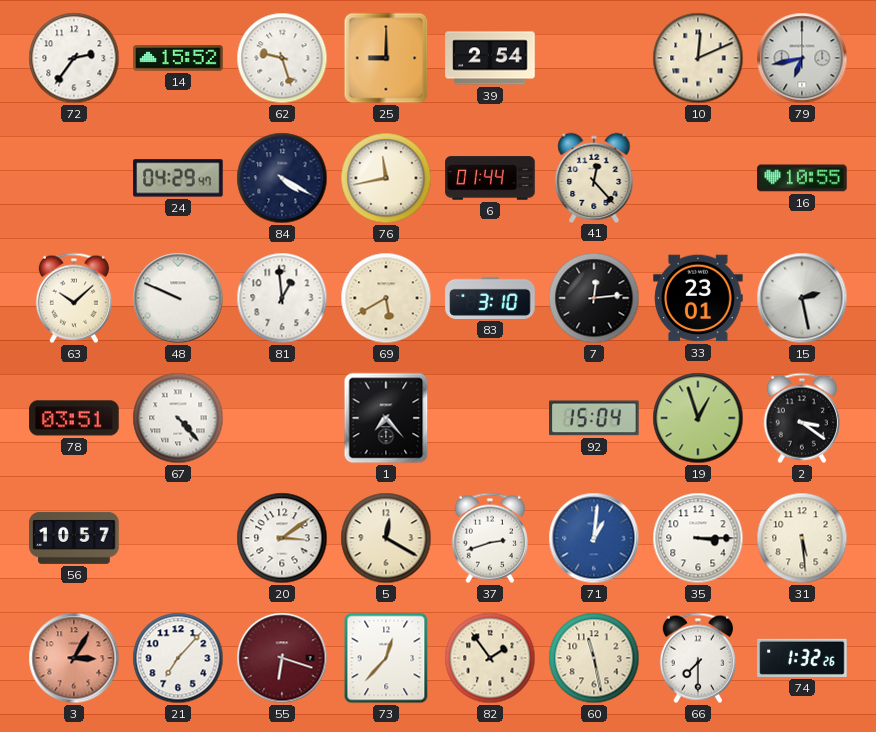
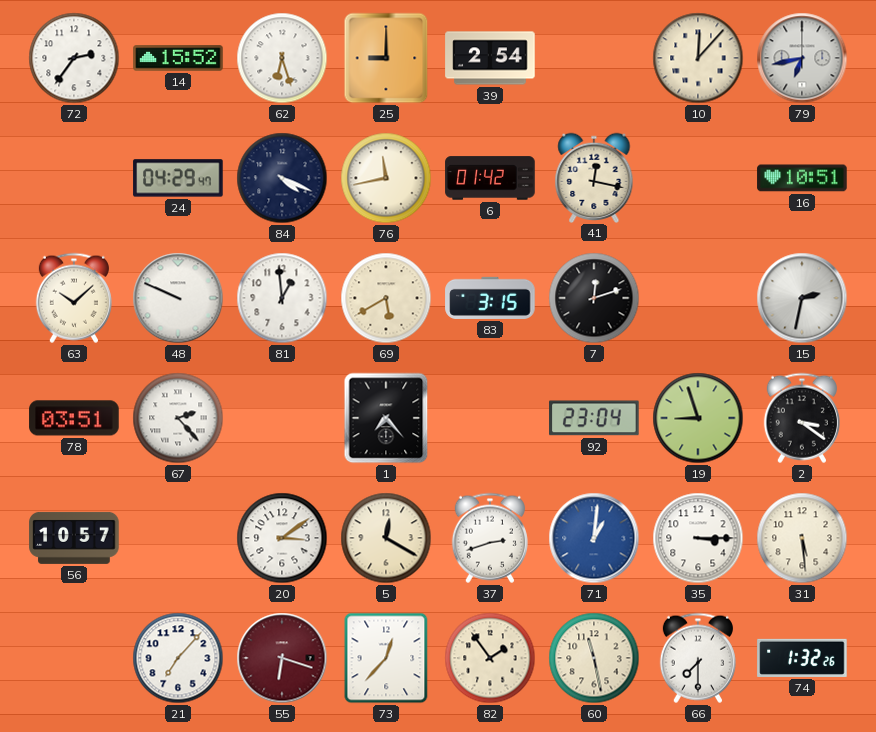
62: 9:27 -> 6:27
10: 12:11 -> 12:07
84: 4:20 -> 4:19
6: 01:44 -> 01:42
41: 12:23 -> 12:17
16: 10:55 -> 10:51
83: 3:10 -> 3:15
7: 12:14 -> 12:12
33: 23:01 -> none
15: 2:28 -> 2:32
67: 4:23 -> 2:23
92: 15:04 -> 23:04
19: 12:57 -> 8:57
3: 3:05 -> none
